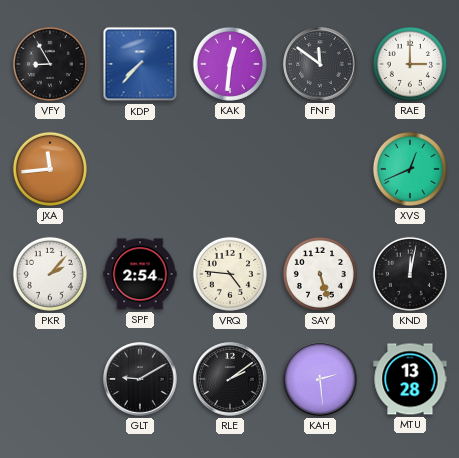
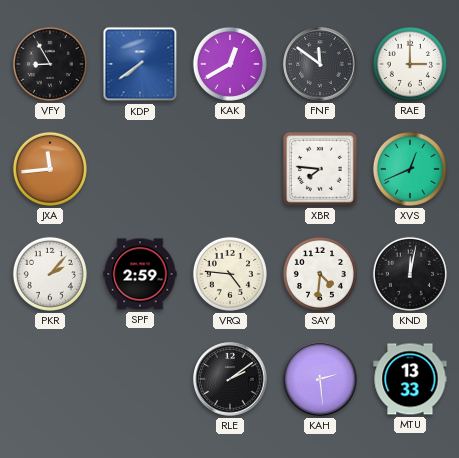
KDP: 7:37 -> 7:39
KAK: 12:31 -> 12:40
XBR: none -> 7:46
SPF: 2:54 -> 2:59
SAY: 5:27 -> 4:31
GLT: 9:10 -> none
MTU: 13:28 -> 13:33
